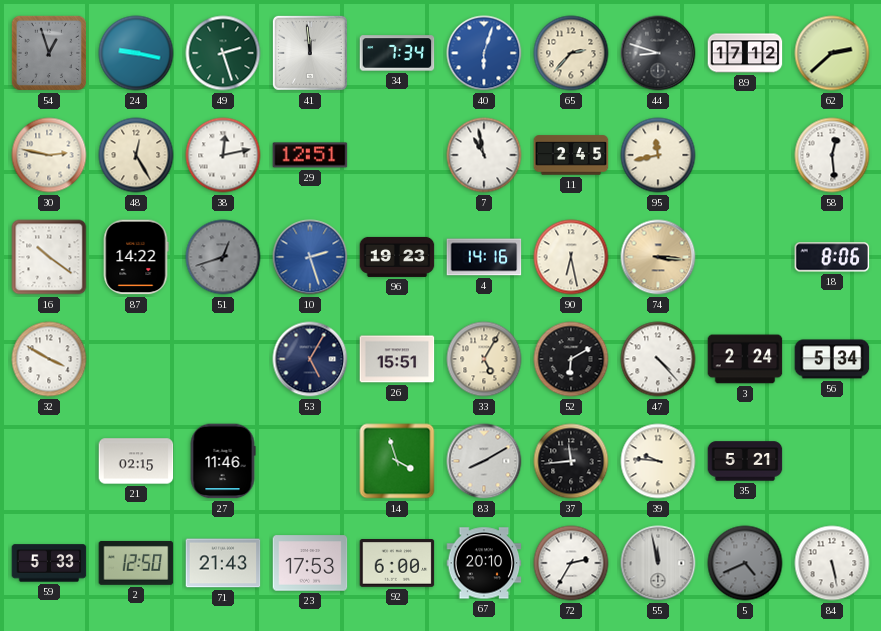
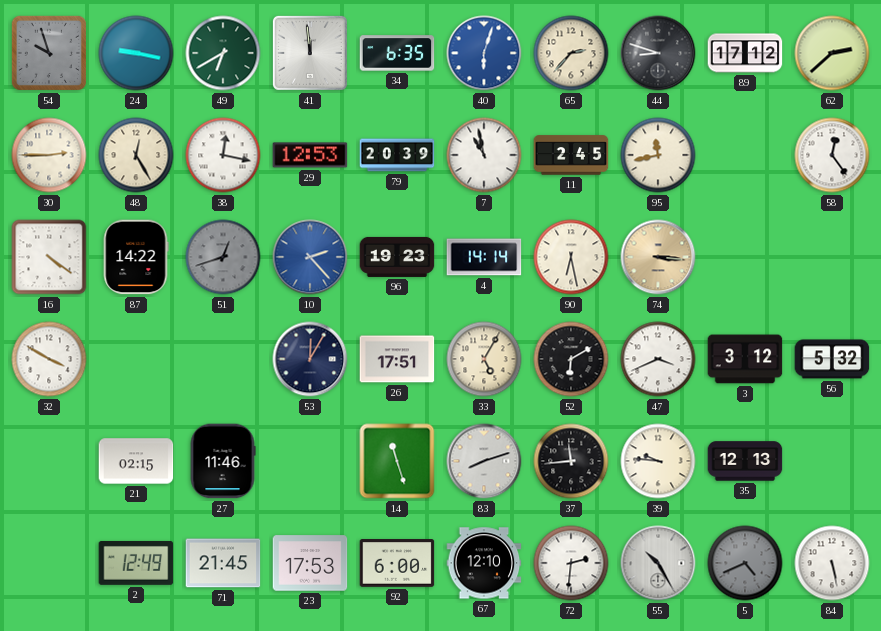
54: 12:57 -> 9:57
49: 2:27 -> 6:40
34: 7:34 -> 6:35
30: 2:47 -> 2:45
38: 12:13 -> 12:17
29: 12:51 -> 12:53
79: none -> 20:39
58: 12:29 -> 12:24
16: 10:21 -> 4:21
10: 2:27 -> 2:23
4: 14:16 -> 14:14
18: 8:06 -> none
53: 5:05 -> 12:05
26: 15:51 -> 17:51
47: 4:23 -> 3:41
3: 2:24 -> 3:12
56: 5:34 -> 5:32
14: 3:57 -> 11:27
83: 8:10 -> 8:12
35: 5:21 -> 12:13
59: 5:33 -> none
2: 12:50 -> 12:49
71: 21:43 -> 21:45
67: 20:10 -> 12:10
72: 2:35 -> 2:31
55: 11:58 -> 10:25
